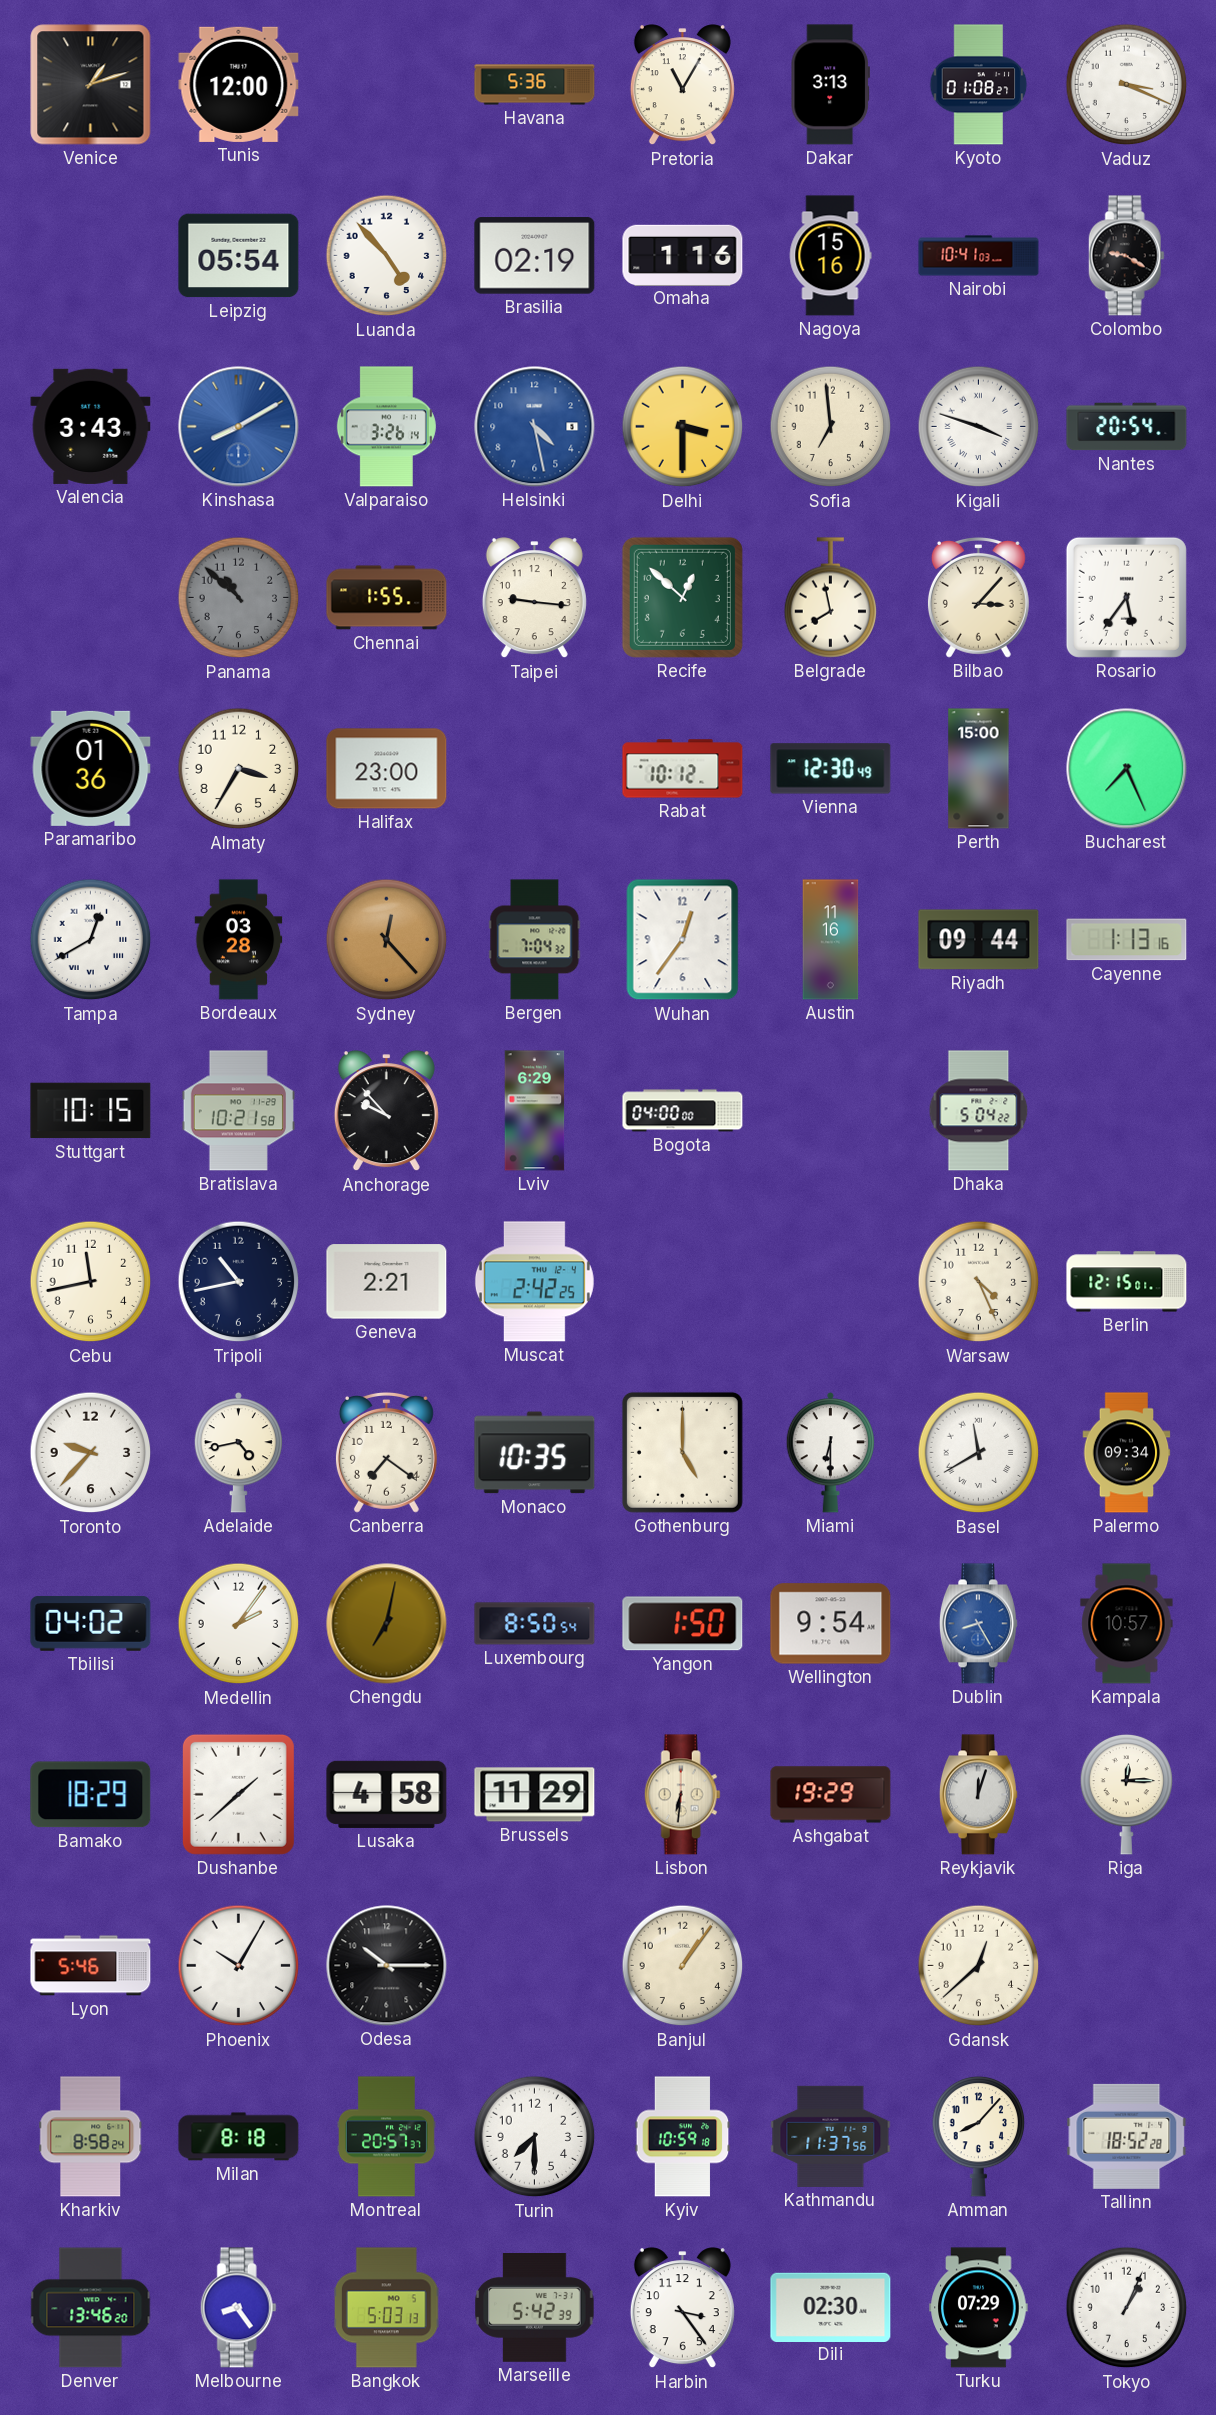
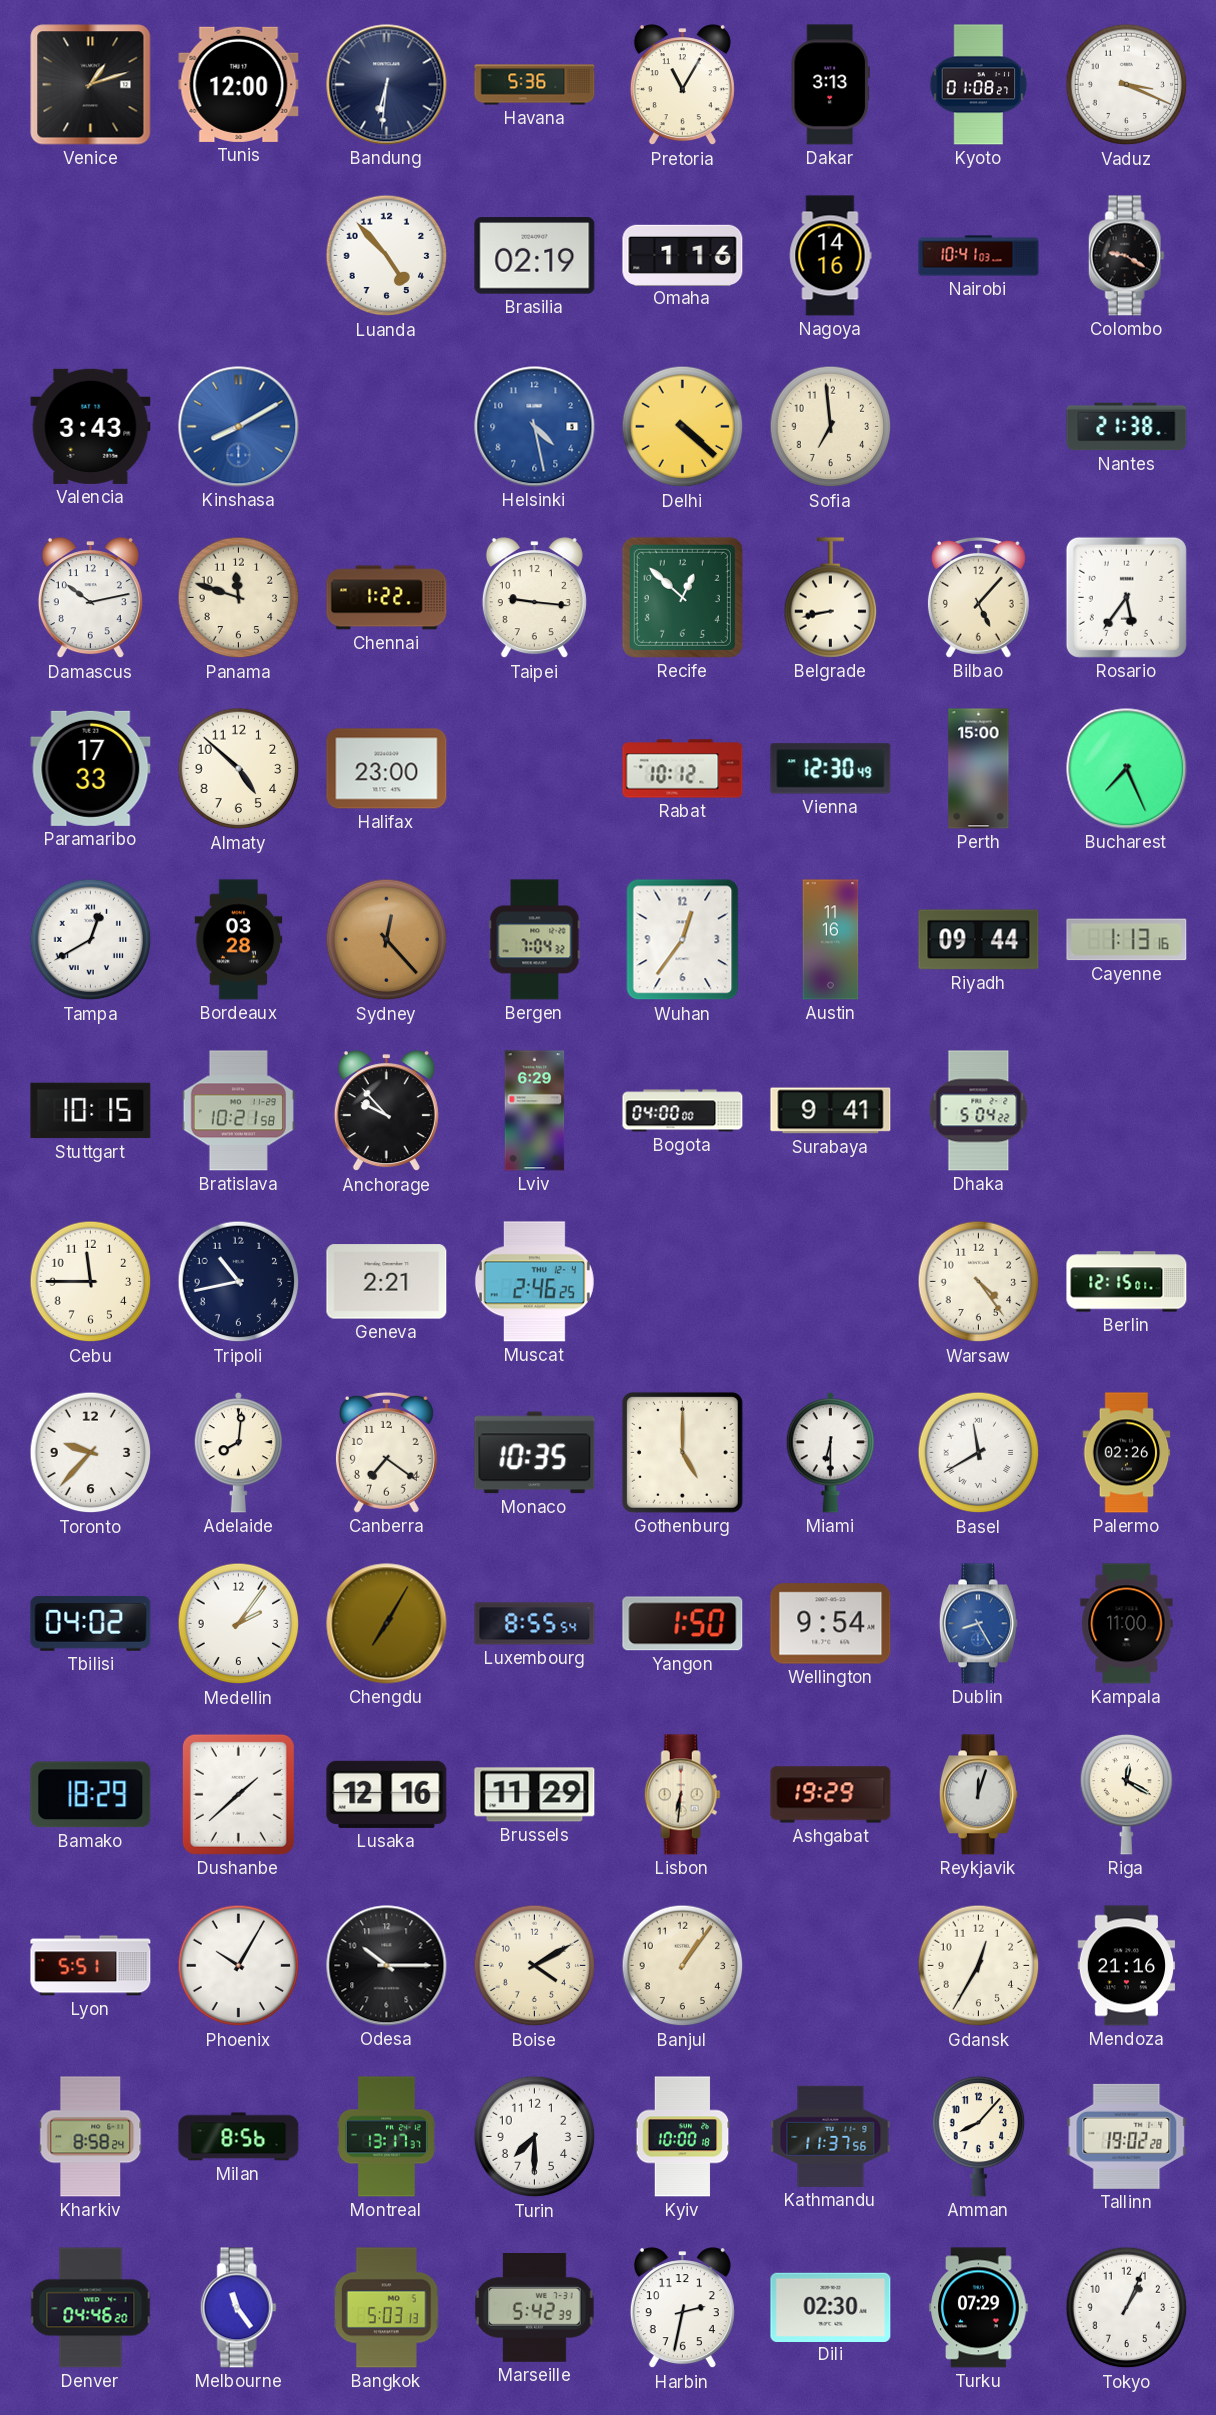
Bandung: none -> 6:31
Leipzig: 05:54 -> none
Nagoya: 15:16 -> 14:16
Valparaiso: 3:26 -> none
Delhi: 3:30 -> 4:22
Kigali: 3:48 -> none
Nantes: 20:54 -> 21:38
Damascus: none -> 10:13
Panama: 10:52 -> 11:48
Panama dial: grey -> cream
Chennai: 1:55 -> 1:22
Belgrade: 7:58 -> 8:43
Bilbao: 3:07 -> 5:07
Paramaribo: 01:36 -> 17:33
Almaty: 3:35 -> 4:52
Surabaya: none -> 9:41
Cebu: 11:43 -> 11:45
Muscat: 2:42 -> 2:46
Warsaw: 4:26 -> 4:24
Adelaide: 4:43 -> 8:01
Palermo: 09:34 -> 02:26
Chengdu: 7:02 -> 7:05
Luxembourg: 8:50 -> 8:55
Kampala: 10:57 -> 11:00
Lusaka: 4:58 -> 12:16
Riga: 12:15 -> 12:20
Lyon: 5:46 -> 5:51
Boise: none -> 4:10
Gdansk: 12:38 -> 12:35
Mendoza: none -> 21:16
Milan: 8:18 -> 8:56
Montreal: 20:57 -> 13:17
Kyiv: 10:59 -> 10:00
Tallinn: 18:52 -> 19:02
Denver: 13:46 -> 04:46
Melbourne: 8:24 -> 11:24
Harbin: 3:24 -> 2:32
